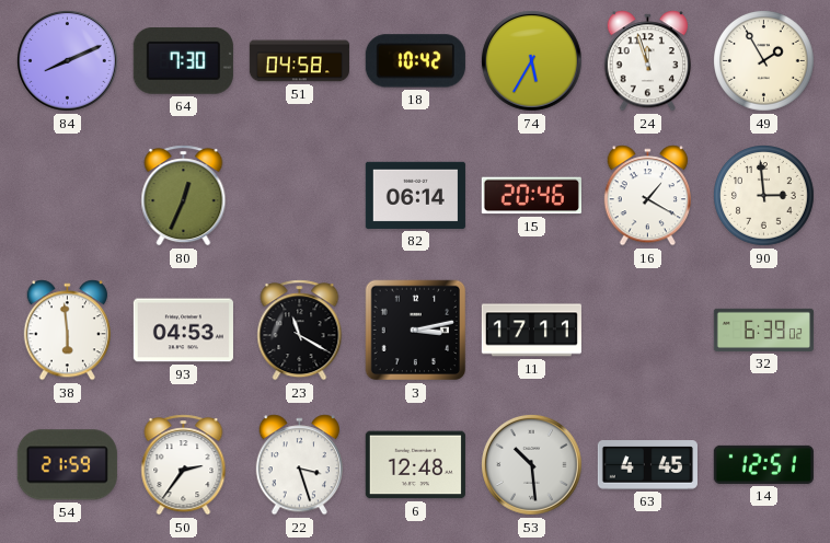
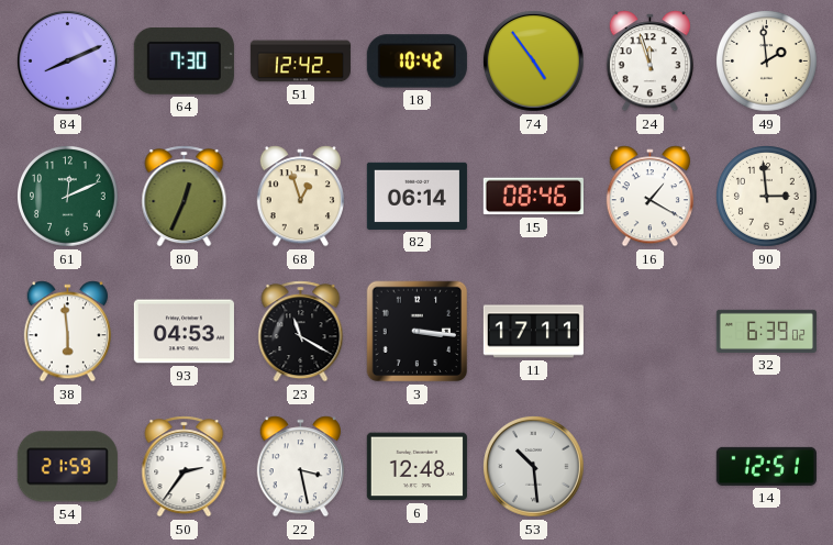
51: 04:58 -> 12:42
74: 5:35 -> 4:54
49: 1:55 -> 1:59
61: none -> 12:11
68: none -> 12:57
15: 20:46 -> 08:46
3: 3:13 -> 3:16
22: 3:27 -> 3:28
63: 4:45 -> none
